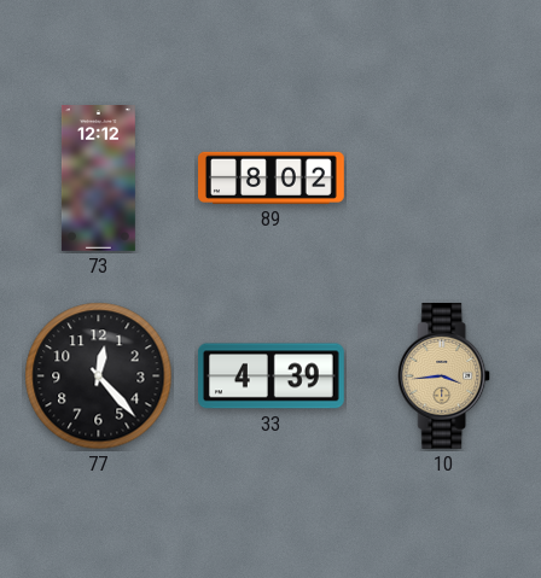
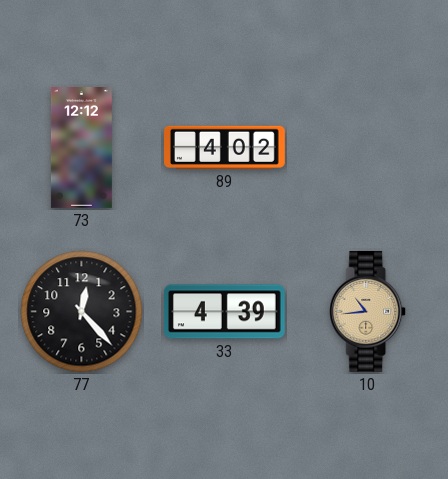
89: 8:02 -> 4:02
10: 3:44 -> 10:44
